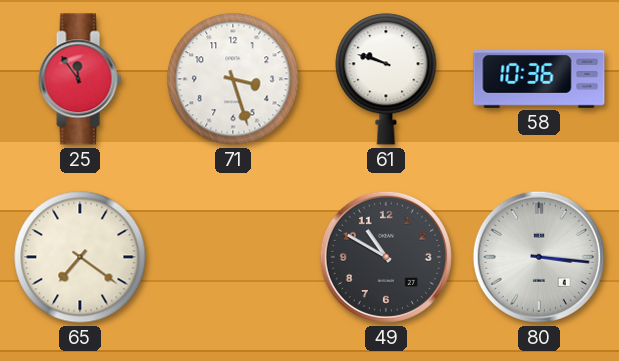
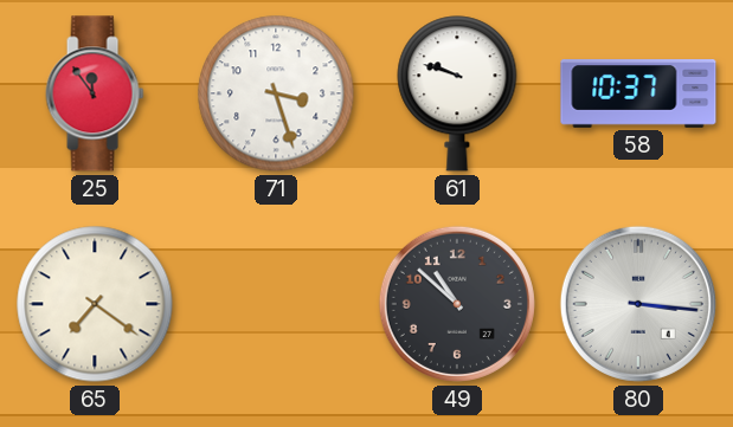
58: 10:36 -> 10:37
49: 10:50 -> 10:52
